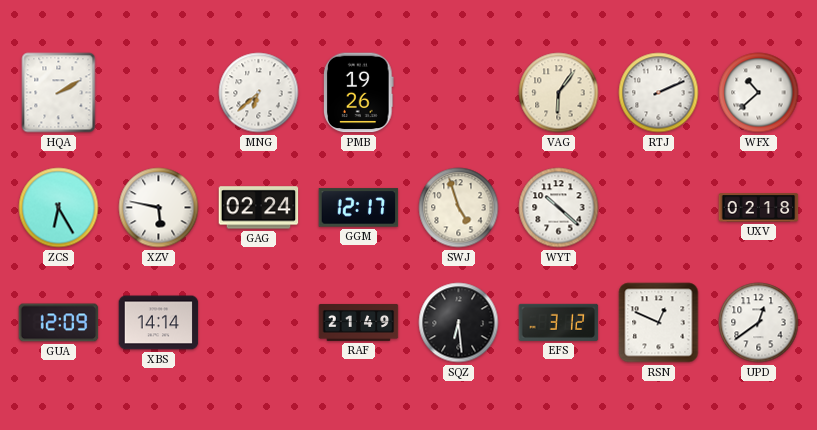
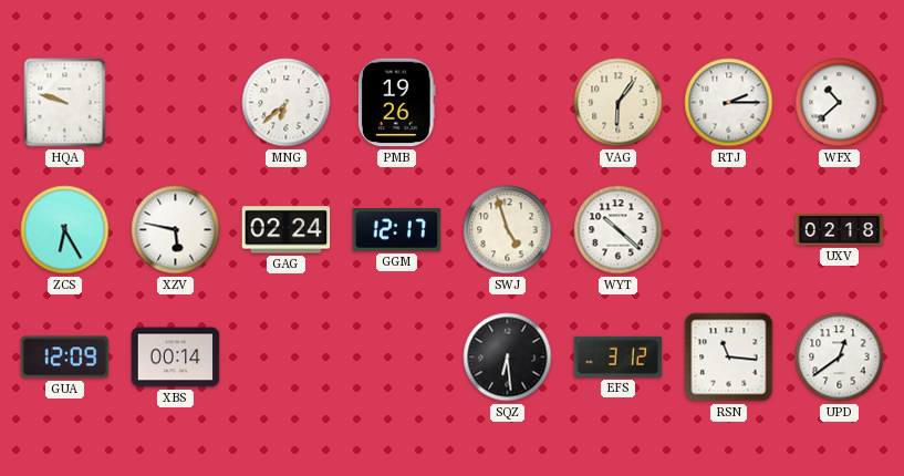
HQA: 2:10 -> 9:48
RTJ: 2:11 -> 2:15
XBS: 14:14 -> 00:14
RAF: 21:49 -> none
RSN: 12:49 -> 11:16
